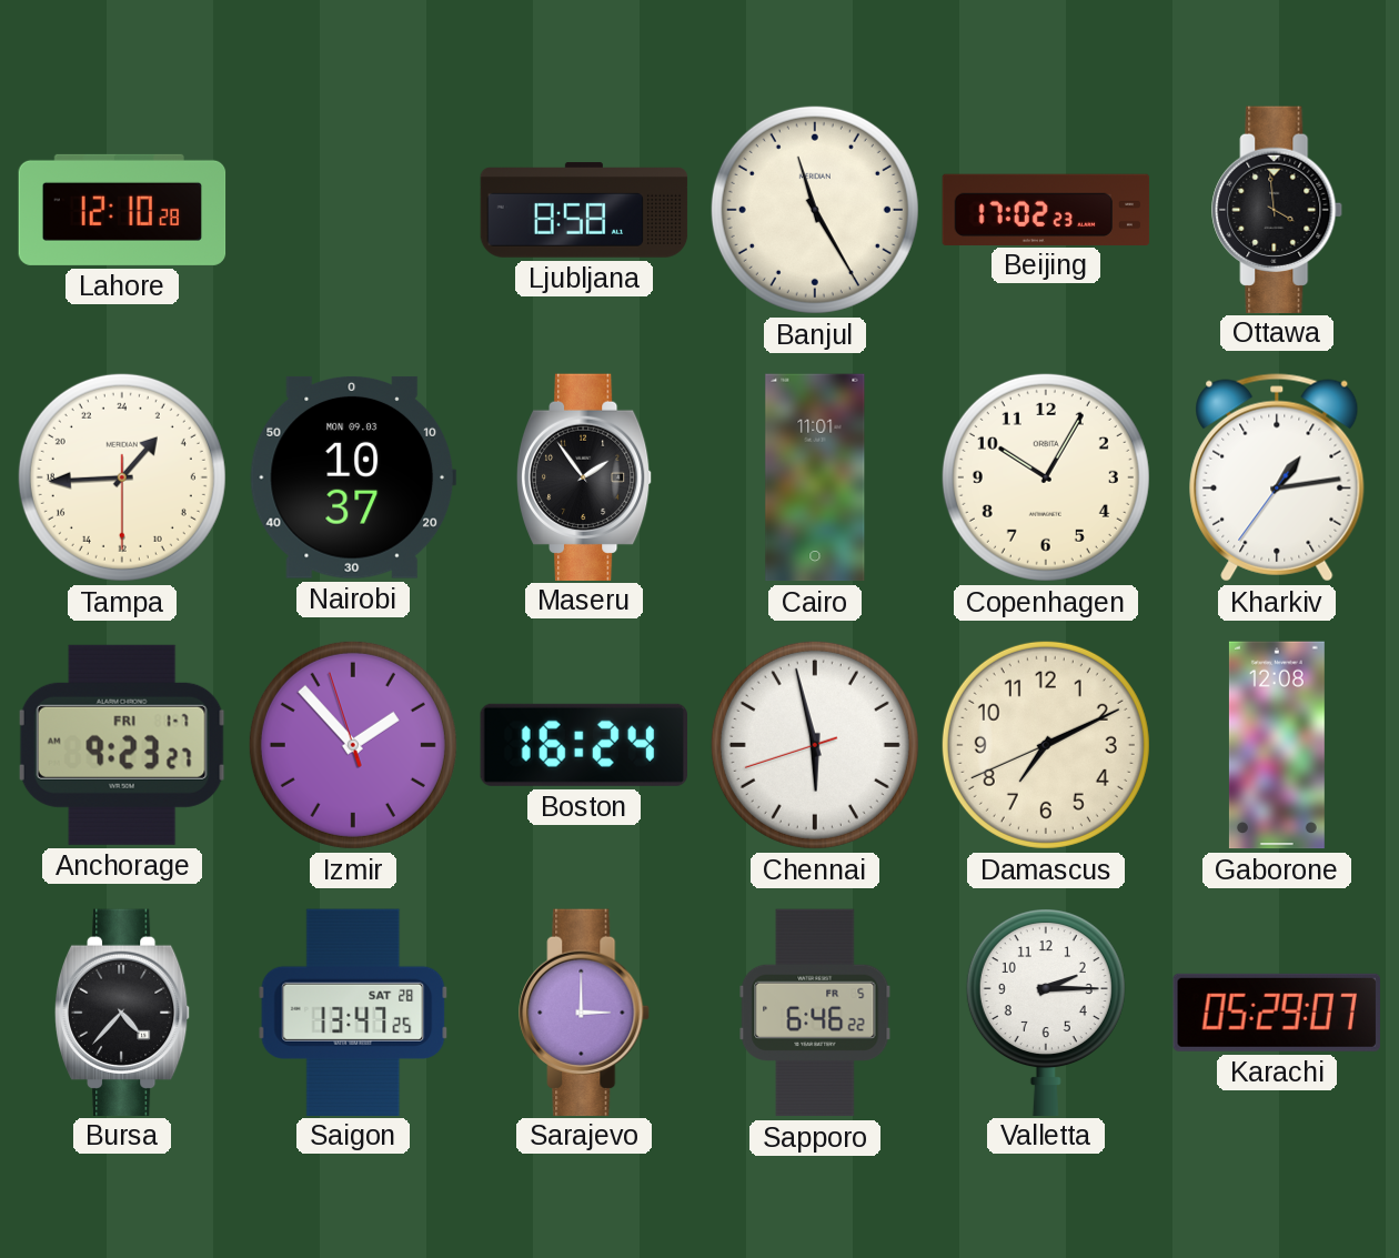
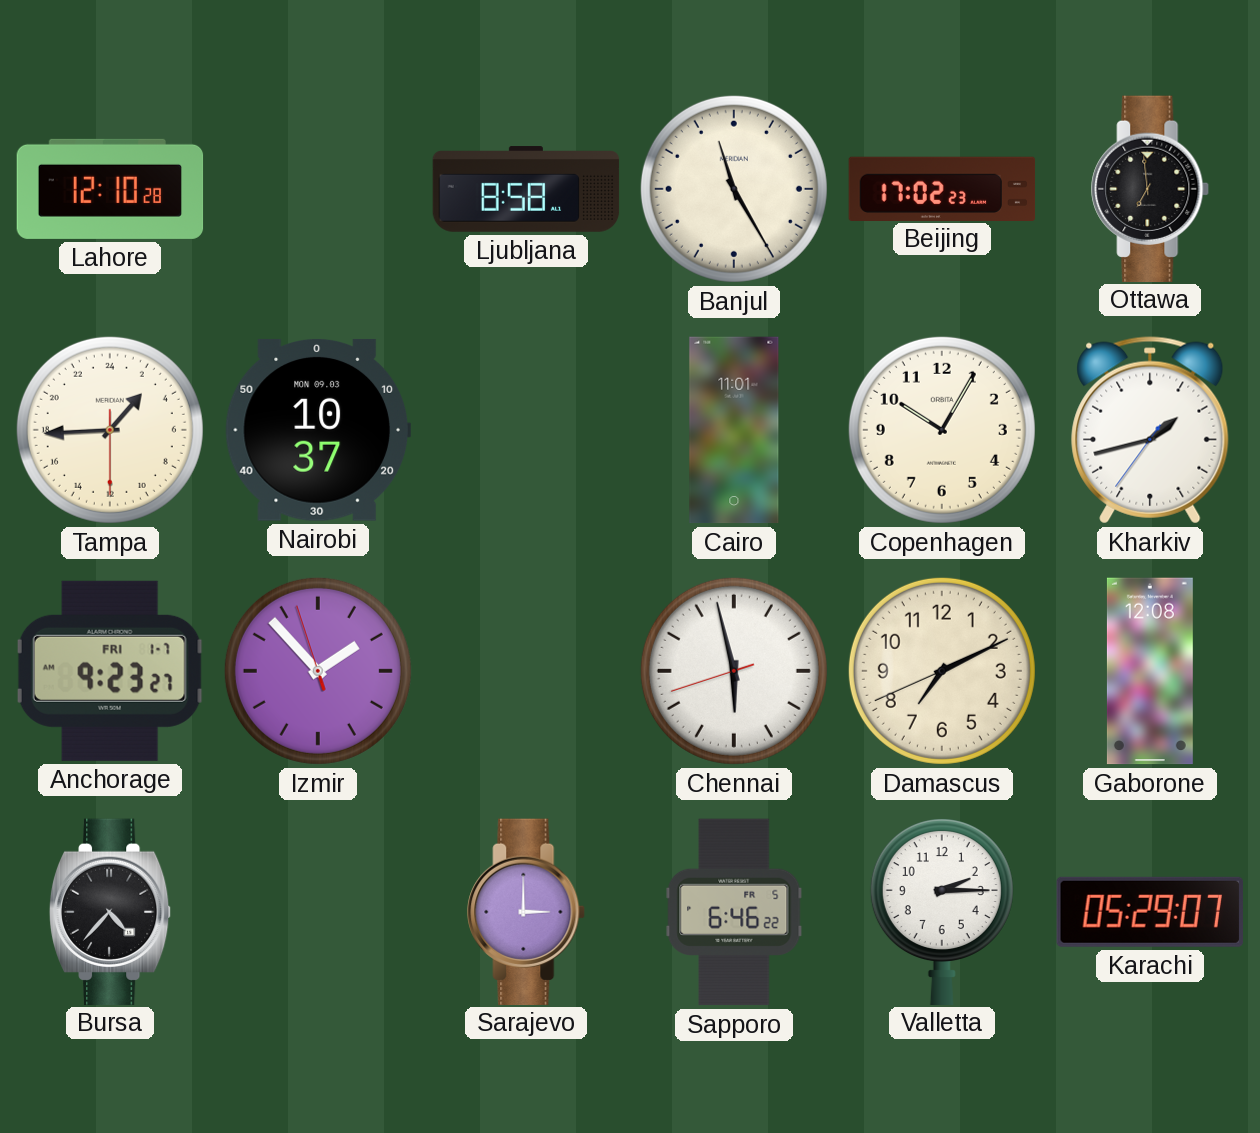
Ottawa: 3:59 -> 6:59
Maseru: 1:54 -> none
Kharkiv: 1:13 -> 1:42
Boston: 16:24 -> none
Saigon: 13:47 -> none
